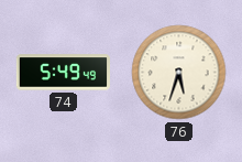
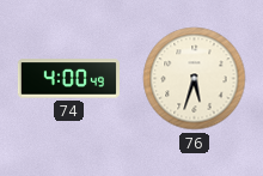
74: 5:49 -> 4:00
